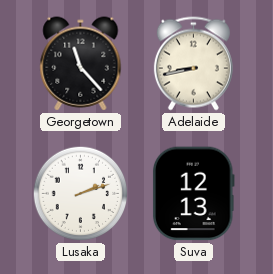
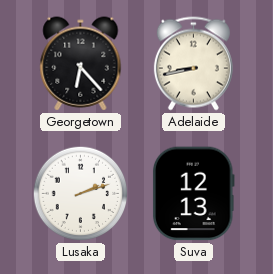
Georgetown: 11:23 -> 6:23
